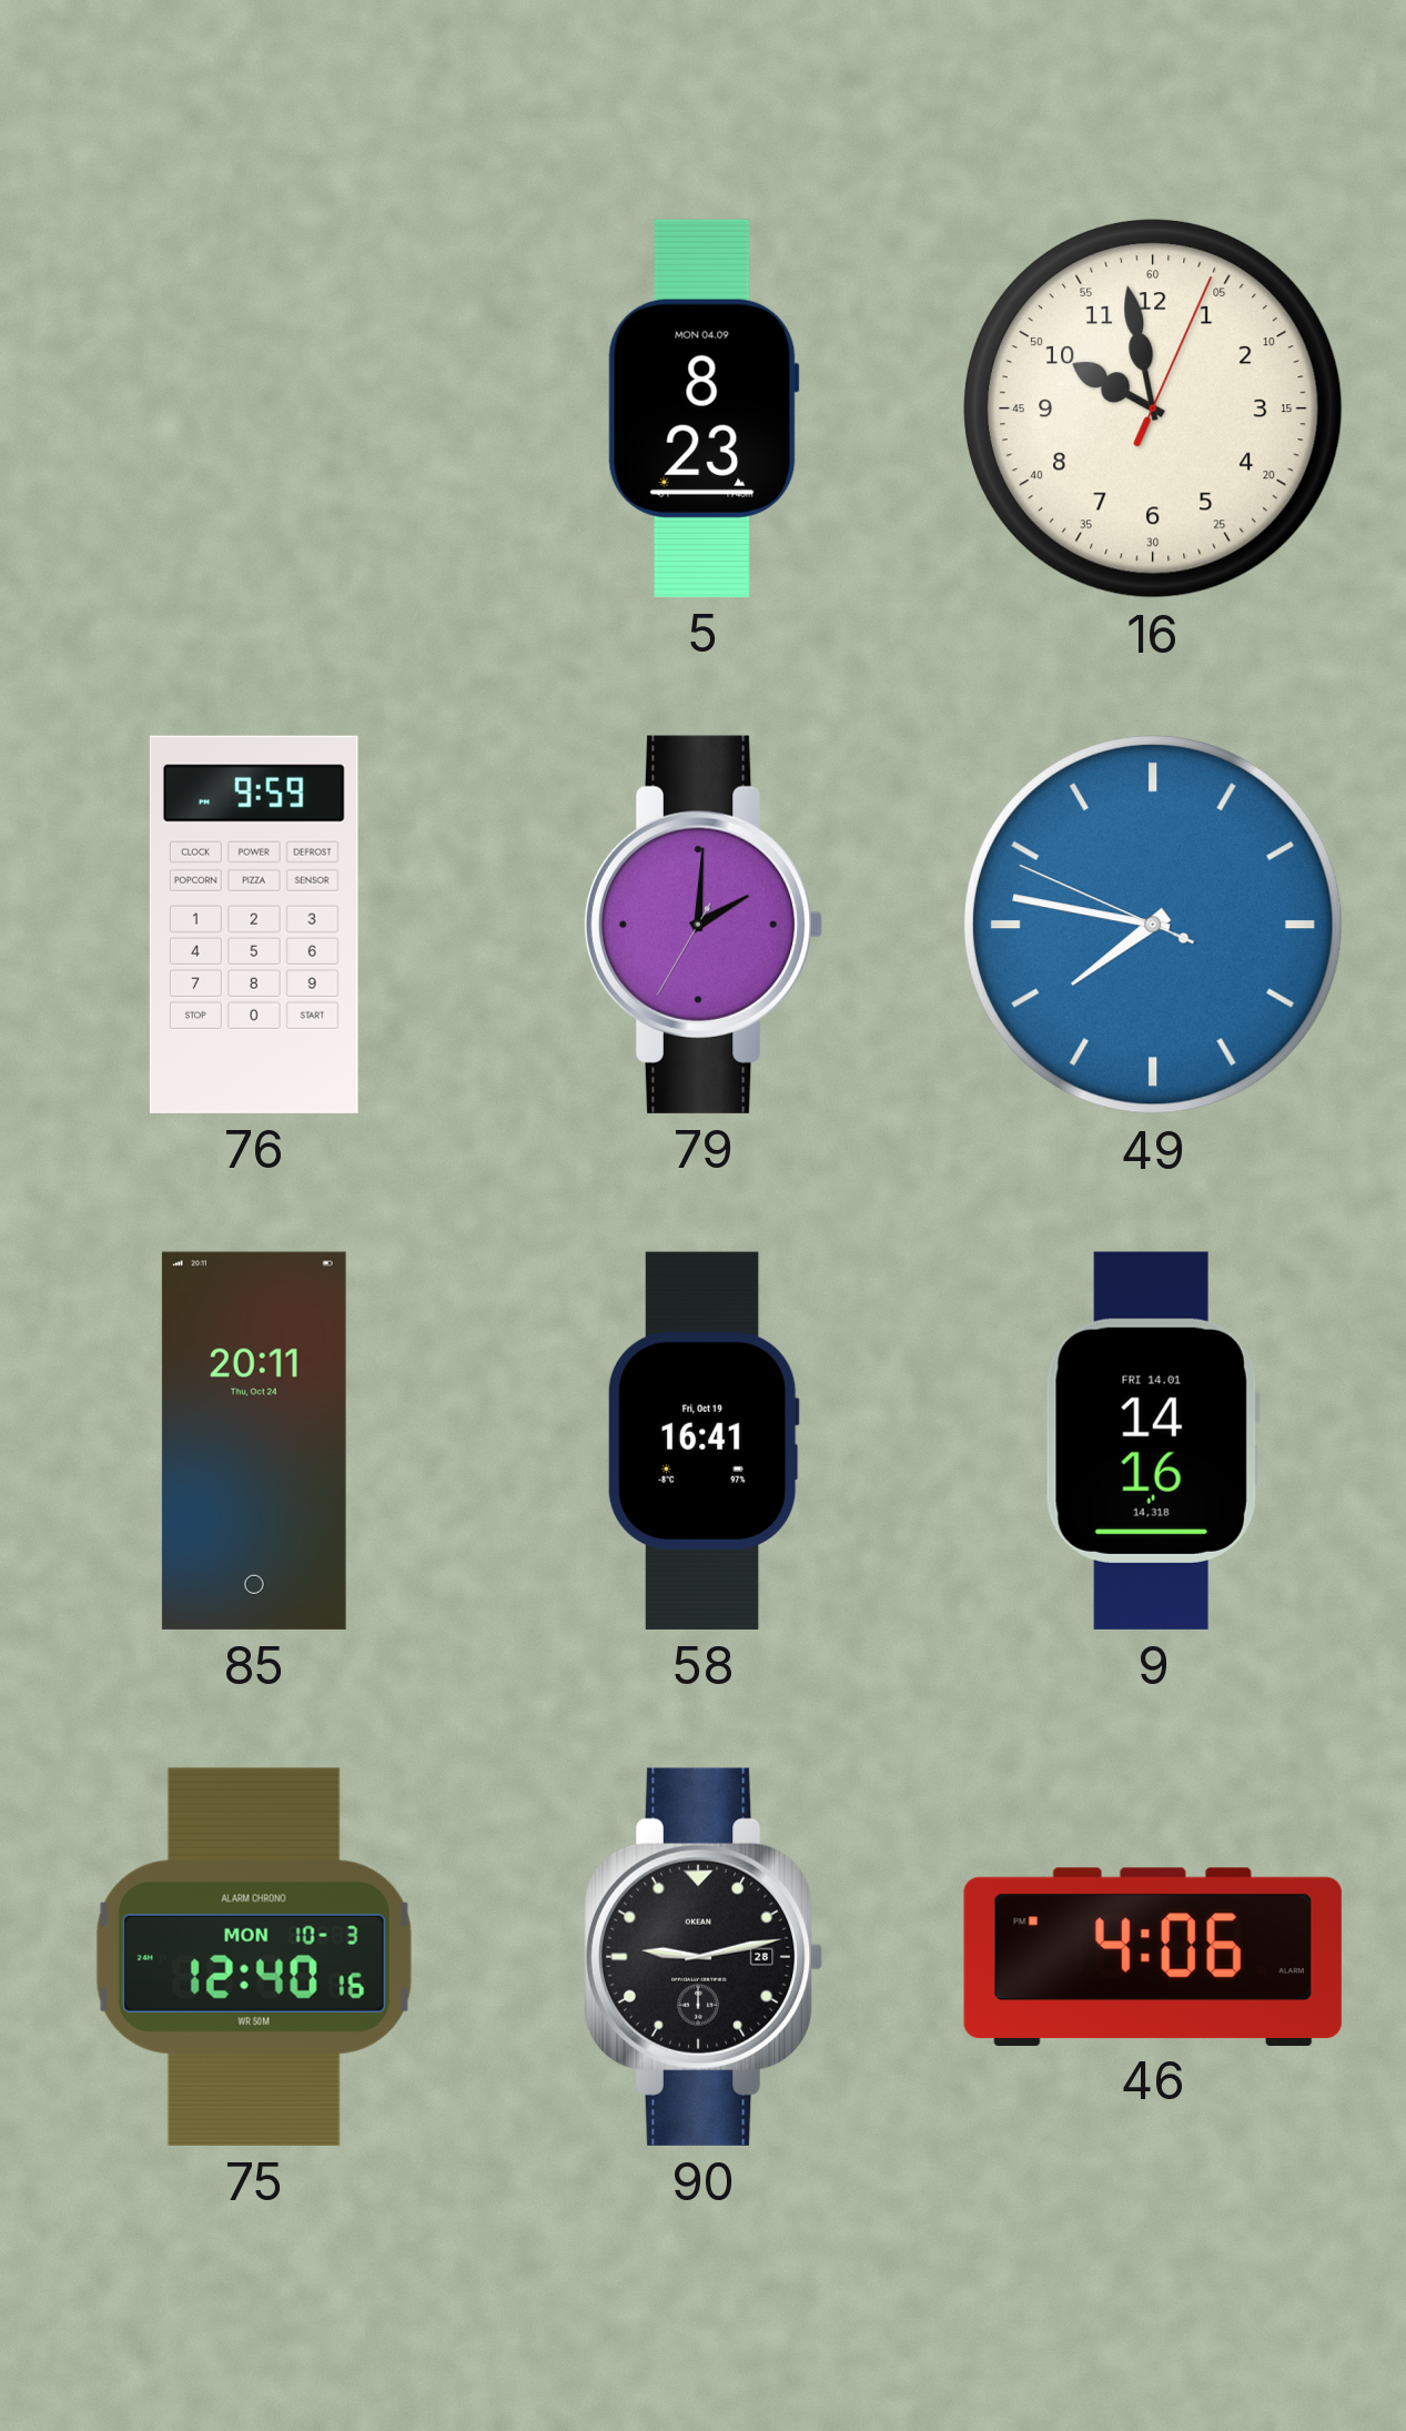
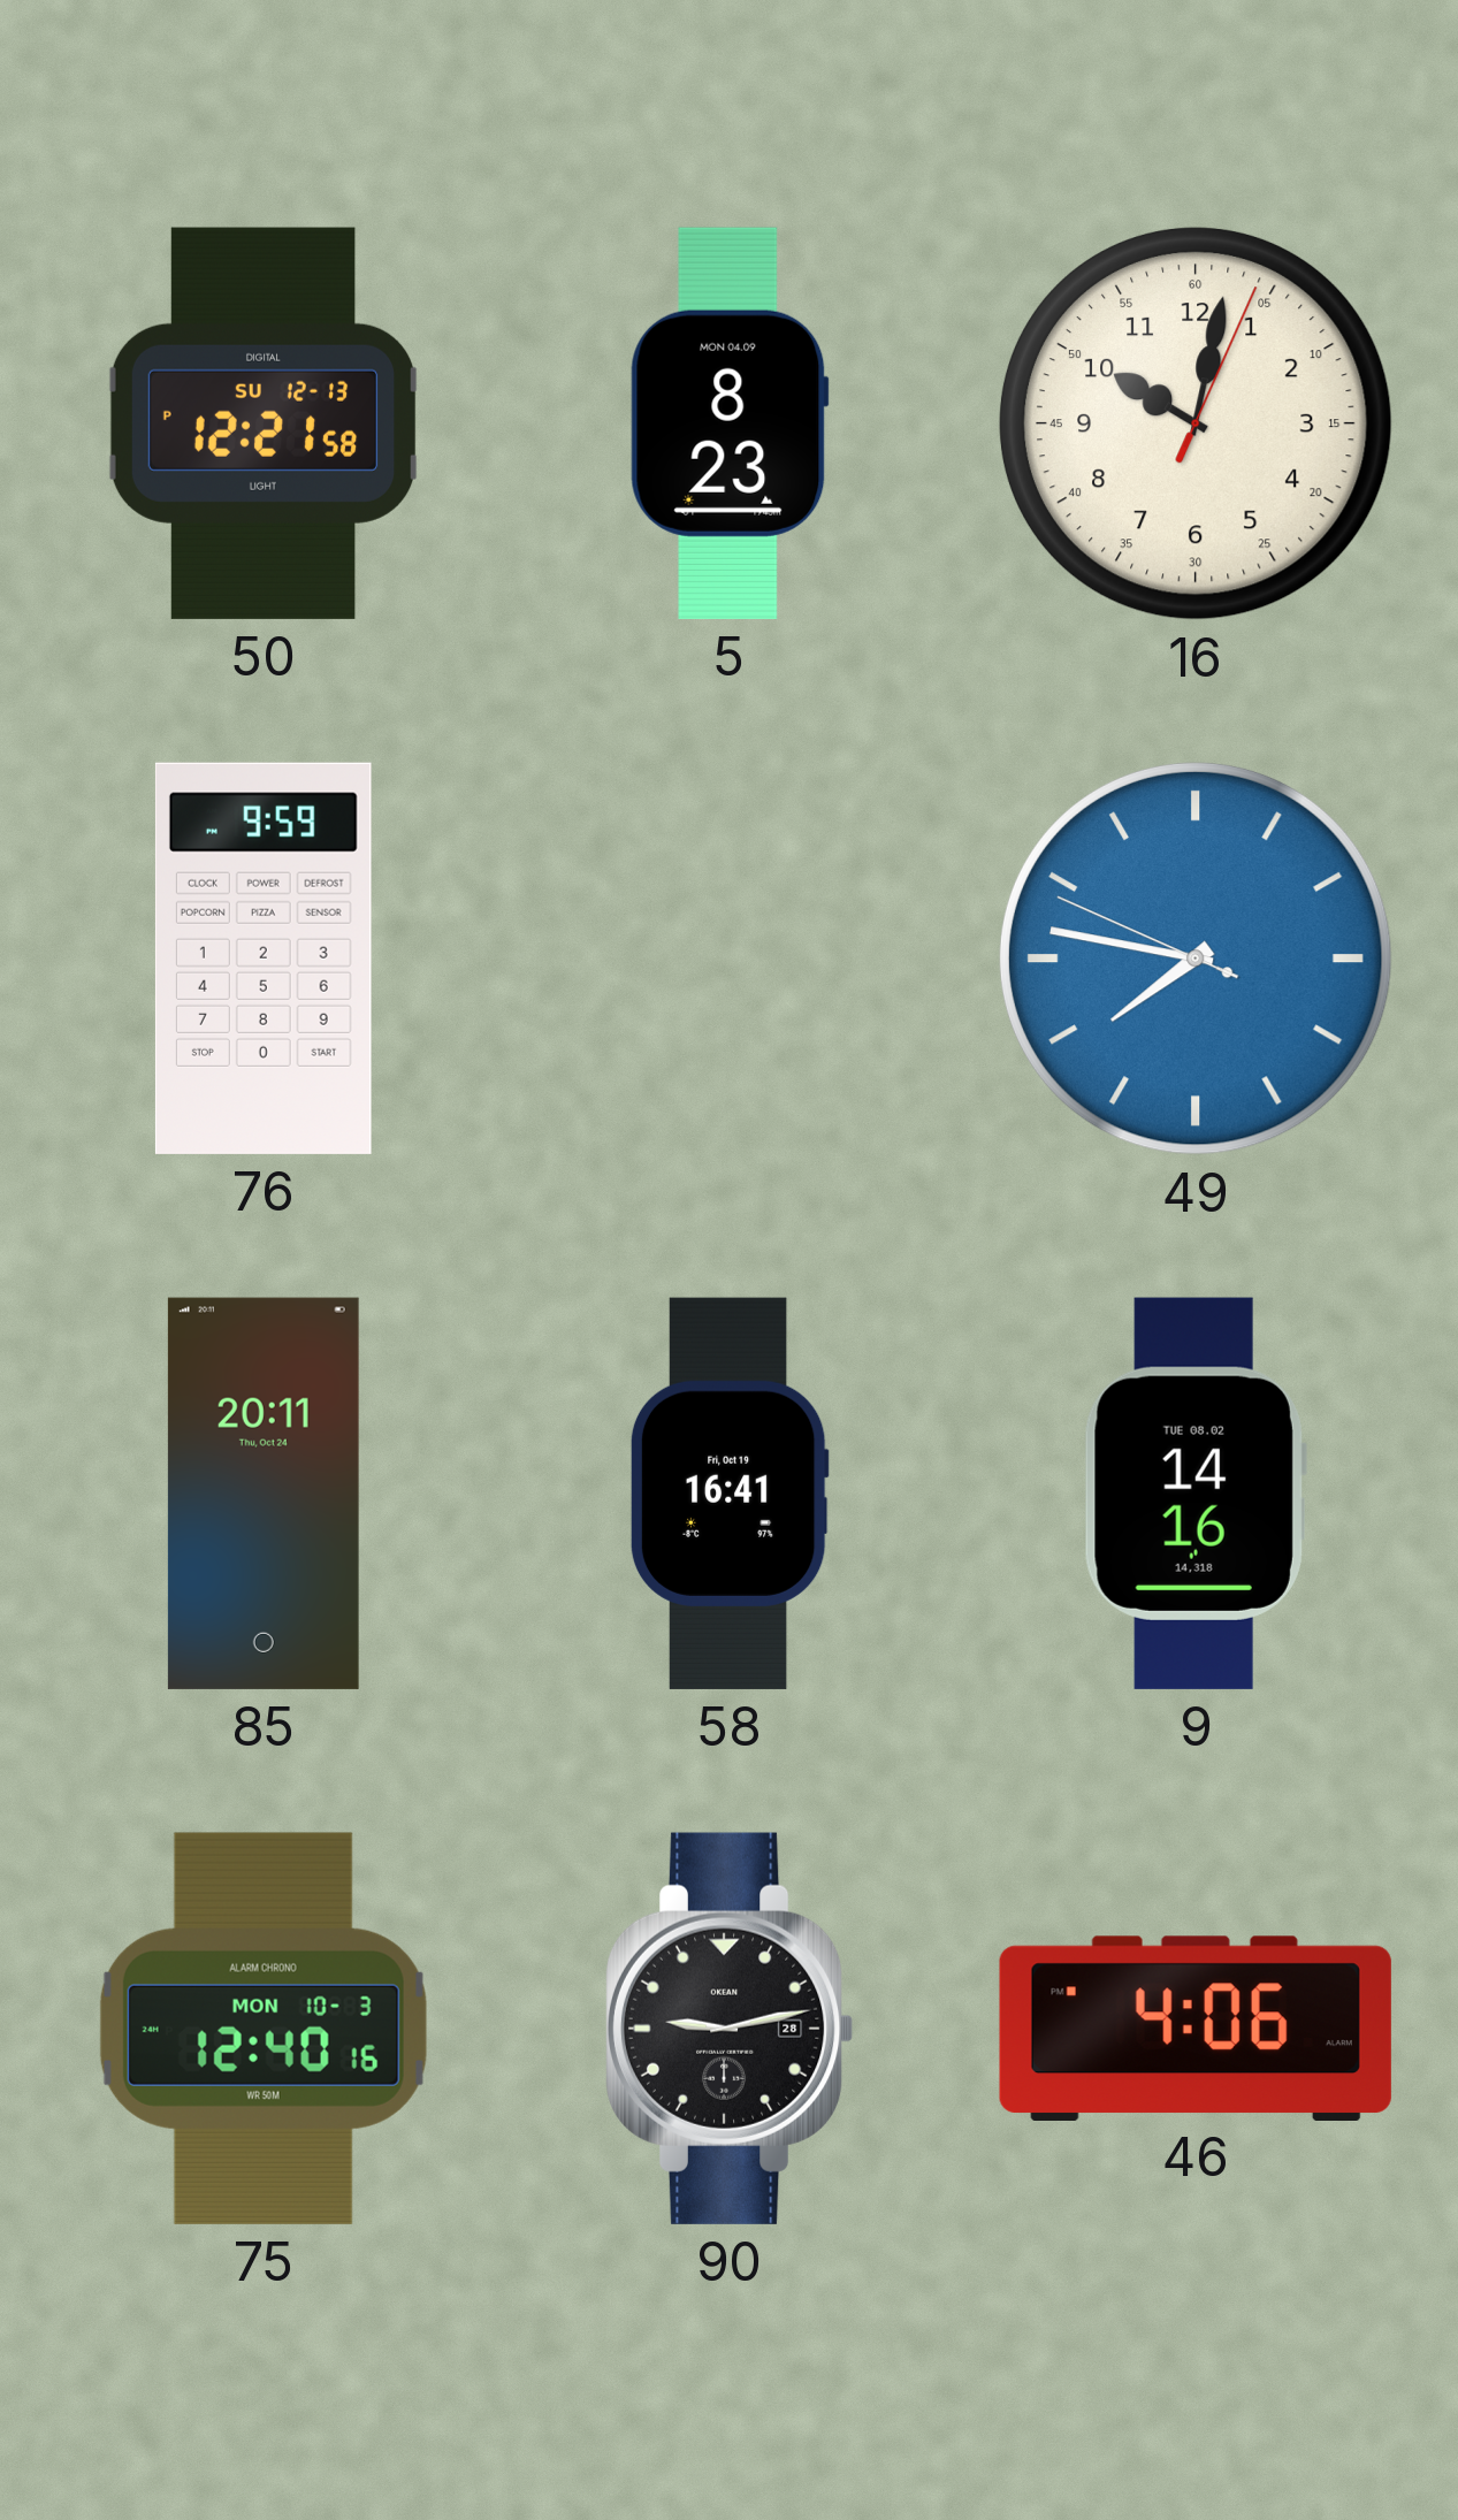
50: none -> 12:21
16: 9:58 -> 10:02
79: 2:00 -> none
9 date: FRI 14.01 -> TUE 08.02
